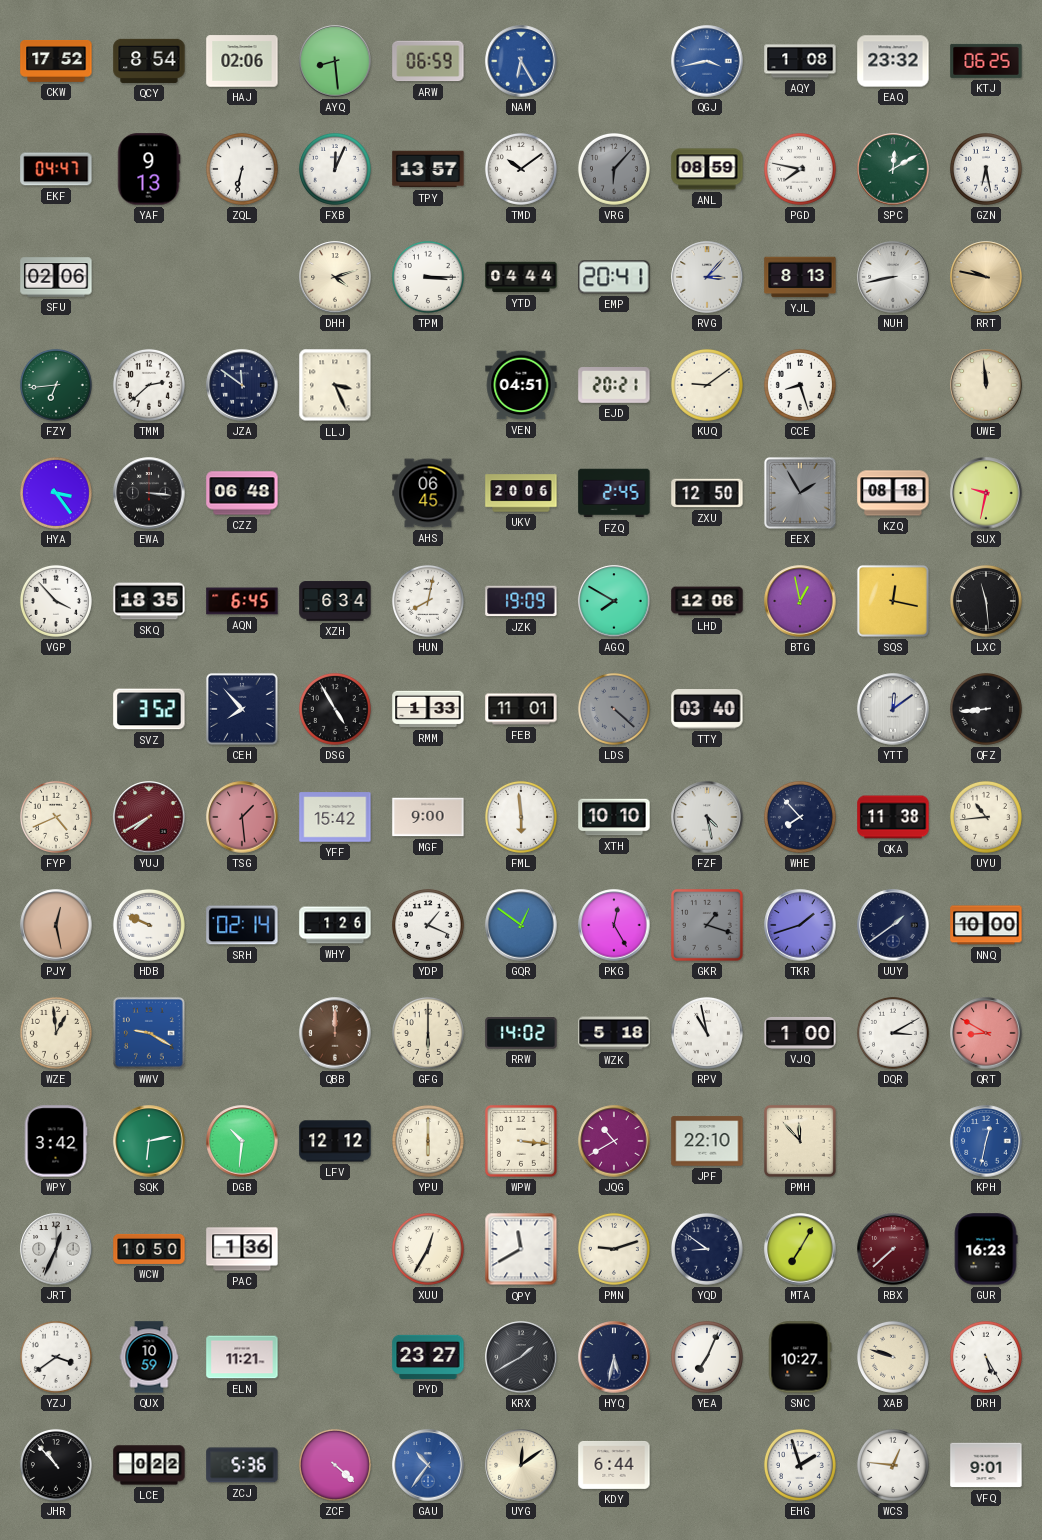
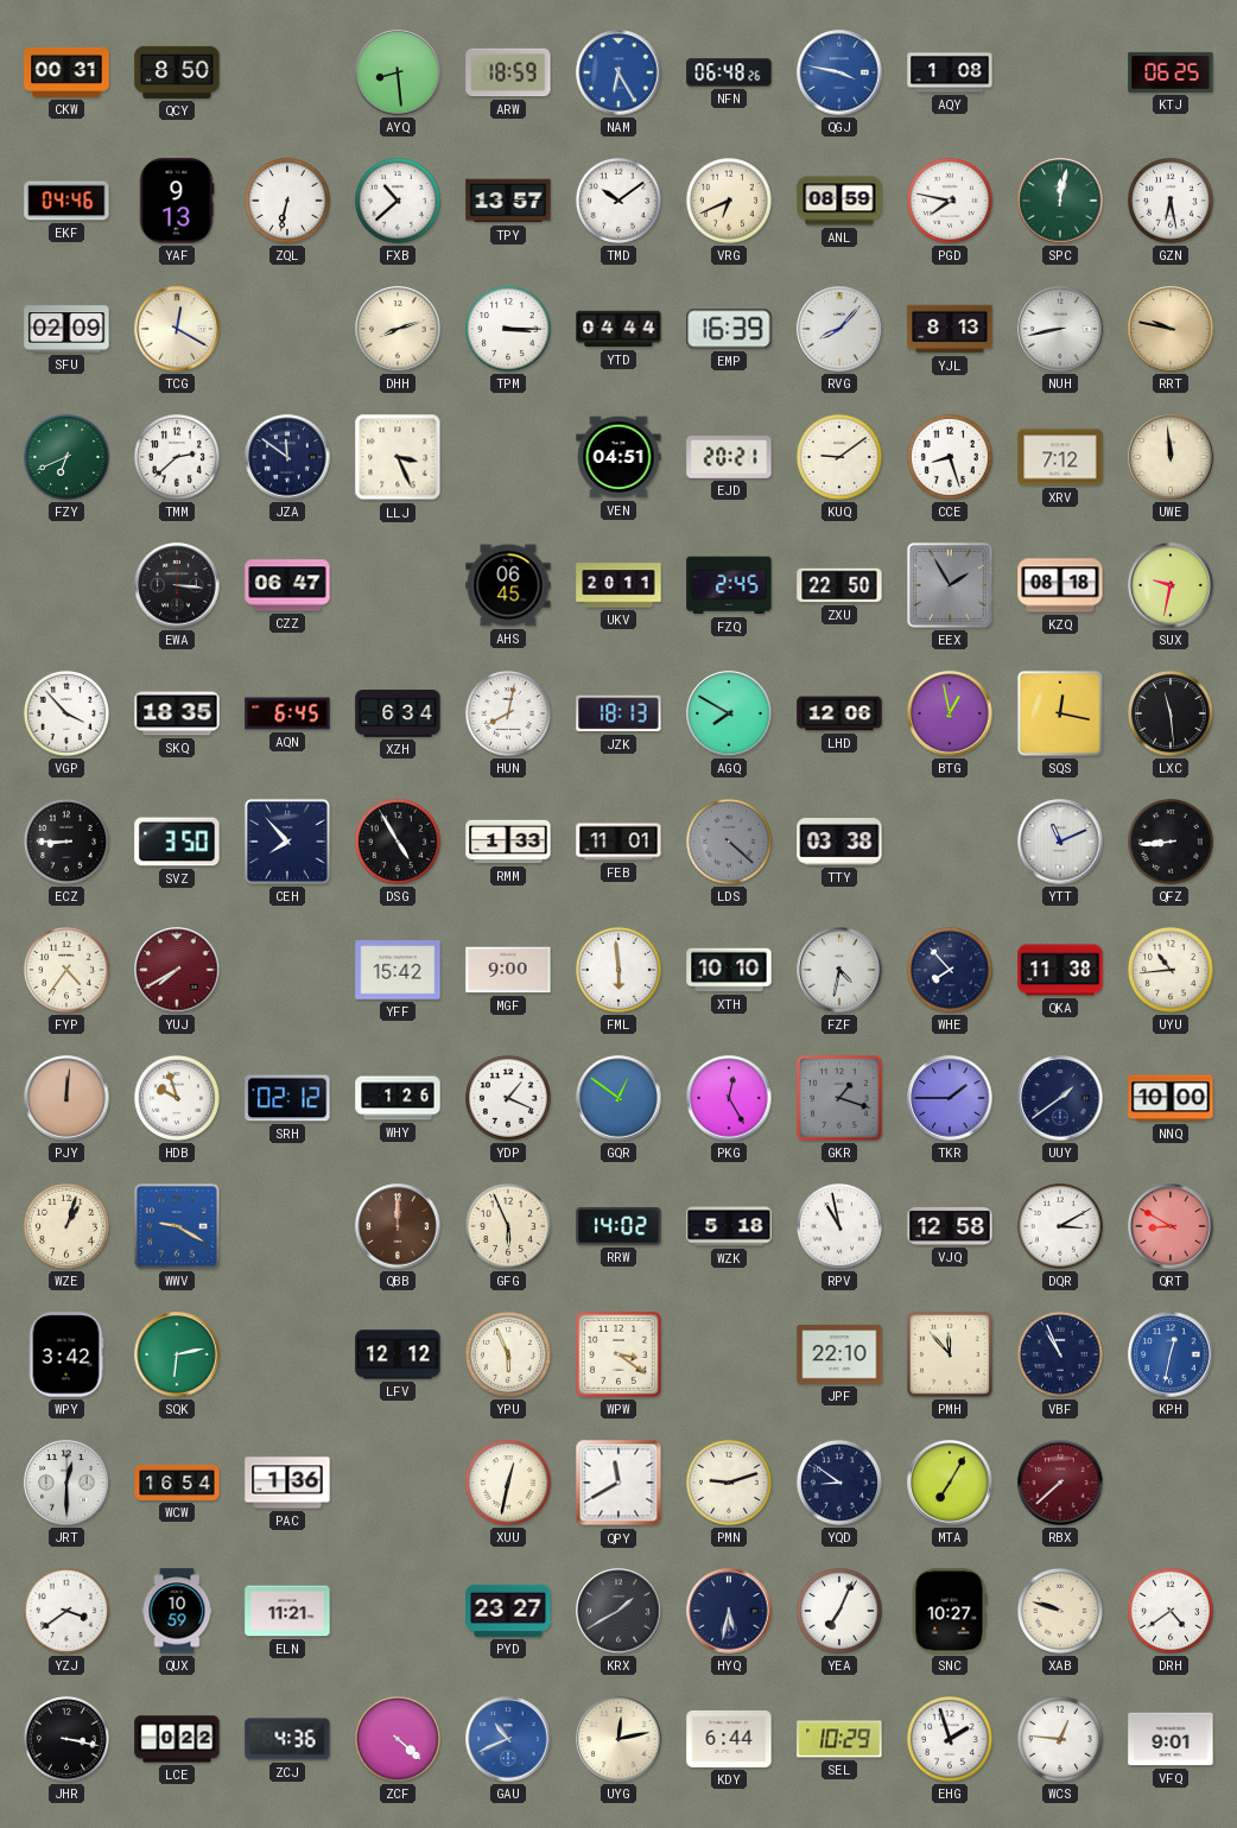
CKW: 17:52 -> 00:31
QCY: 8:54 -> 8:50
HAJ: 02:06 -> none
ARW: 06:59 -> 18:59
NFN: none -> 06:48
QGJ: 3:43 -> 3:47
EAQ: 23:32 -> none
EKF: 04:47 -> 04:46
FXB: 12:04 -> 10:38
VRG: 6:07 -> 6:41
VRG dial: grey -> cream
SPC: 12:10 -> 12:02
SFU: 02:06 -> 02:09
TCG: none -> 12:20
DHH: 4:12 -> 8:12
EMP: 20:41 -> 16:39
RVG: 3:07 -> 8:07
FZY: 6:44 -> 6:41
XRV: none -> 7:12
HYA: 3:24 -> none
CZZ: 06:48 -> 06:47
UKV: 20:06 -> 20:11
ZXU: 12:50 -> 22:50
JZK: 19:09 -> 18:13
ECZ: none -> 8:45
SVZ: 3:52 -> 3:50
TTY: 03:40 -> 03:38
YTT: 12:09 -> 11:11
FYP: 4:41 -> 4:36
TSG: 1:29 -> none
FZF: 4:28 -> 4:32
PJY: 12:28 -> 12:01
HDB: 9:49 -> 9:57
SRH: 02:14 -> 02:12
TKR: 1:42 -> 1:45
WZE: 12:59 -> 1:03
GFG: 6:00 -> 5:56
VJQ: 1:00 -> 12:58
DGB: 10:31 -> none
YPU: 6:00 -> 5:56
WPW: 3:16 -> 3:21
JQG: 10:40 -> none
VBF: none -> 10:56
JRT: 12:34 -> 12:30
WCW: 10:50 -> 16:54
XUU: 12:35 -> 12:32
GUR: 16:23 -> none
DRH: 5:25 -> 4:39
JHR: 10:53 -> 3:17
ZCJ: 5:36 -> 4:36
GAU: 10:36 -> 10:41
UYG: 12:09 -> 12:13
SEL: none -> 10:29
